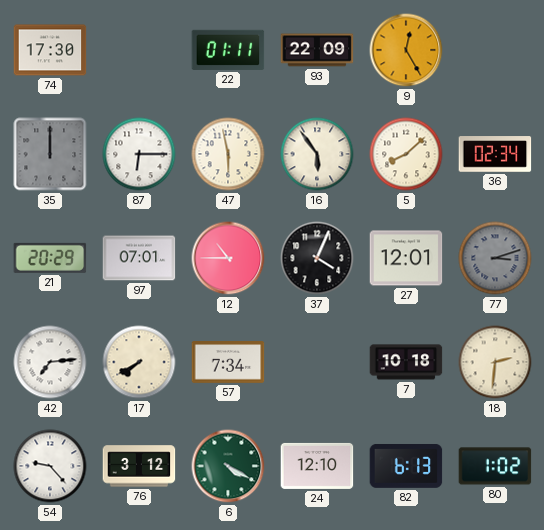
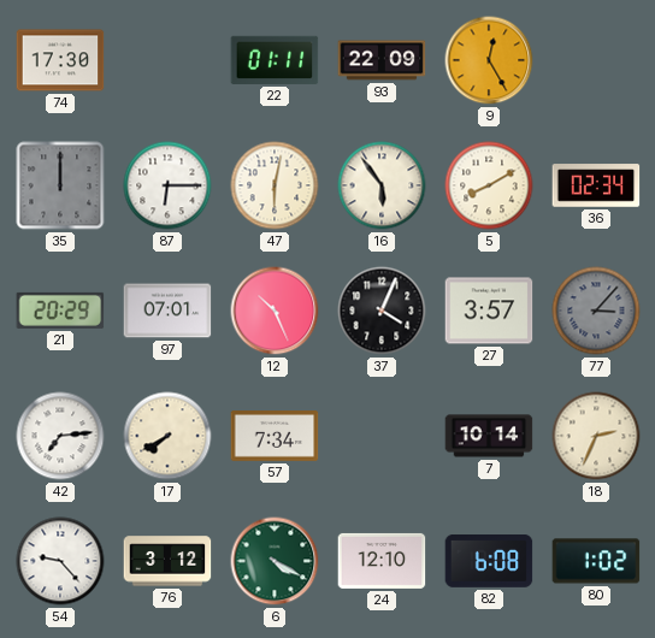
47: 5:58 -> 6:02
5: 8:08 -> 8:10
12: 10:45 -> 10:26
27: 12:01 -> 3:57
77: 3:12 -> 3:07
7: 10:18 -> 10:14
18: 2:31 -> 2:34
82: 6:13 -> 6:08
